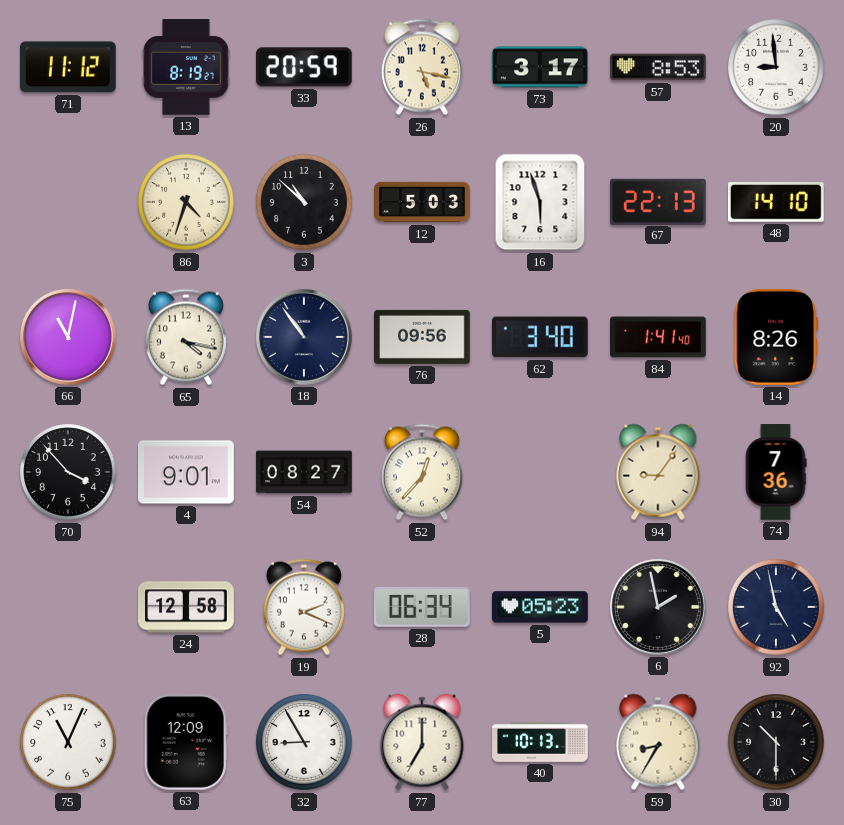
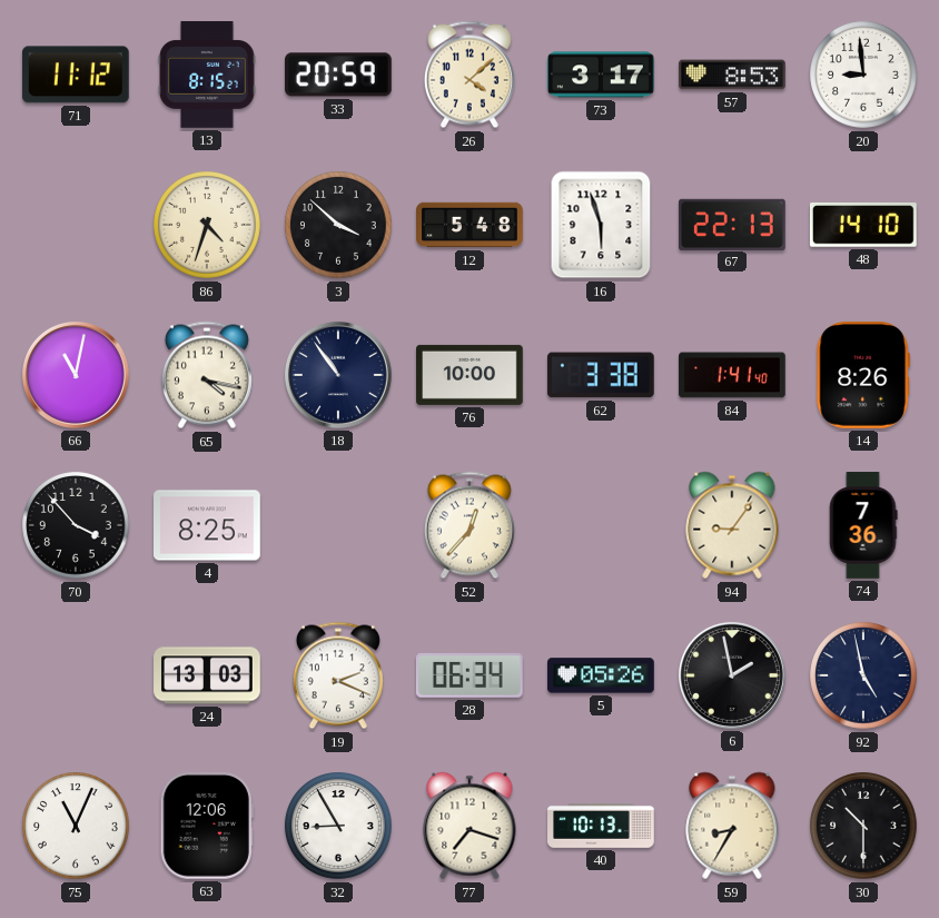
13: 8:19 -> 8:15
26: 5:17 -> 4:08
3: 10:52 -> 3:52
12: 5:03 -> 5:48
76: 09:56 -> 10:00
62: 3:40 -> 3:38
4: 9:01 -> 8:25
54: 08:27 -> none
24: 12:58 -> 13:03
5: 05:23 -> 05:26
63: 12:09 -> 12:06
77: 7:00 -> 7:18
